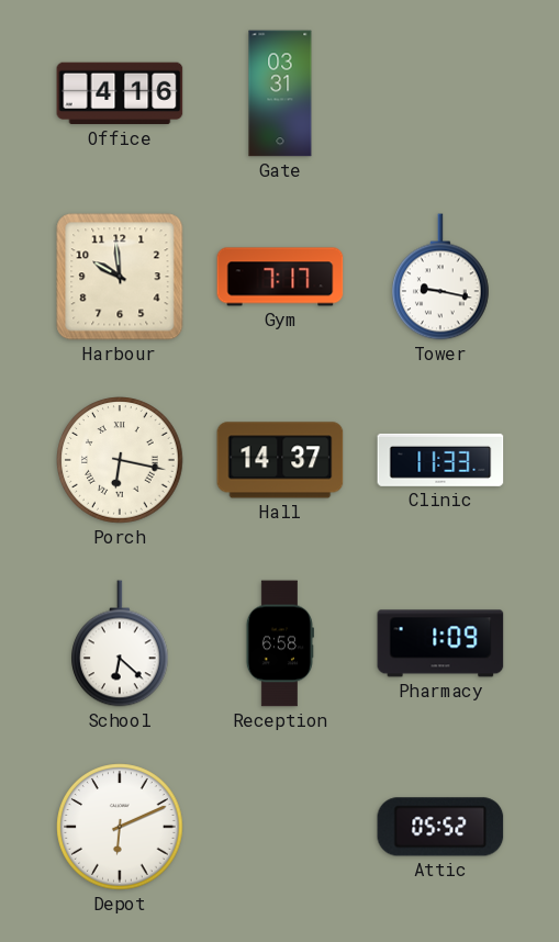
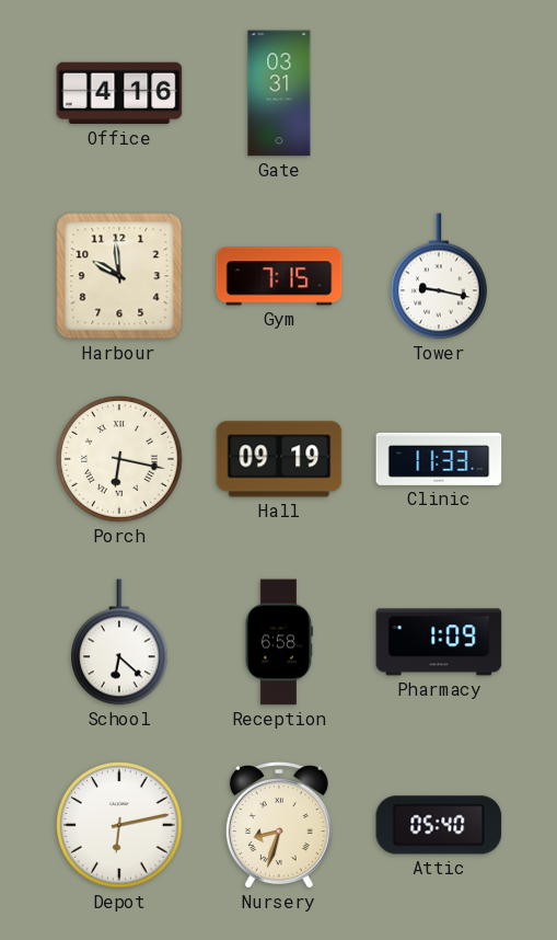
Gym: 7:17 -> 7:15
Hall: 14:37 -> 09:19
Depot: 6:11 -> 6:13
Nursery: none -> 8:33
Attic: 05:52 -> 05:40
